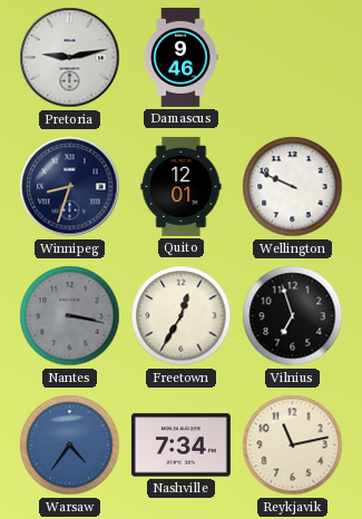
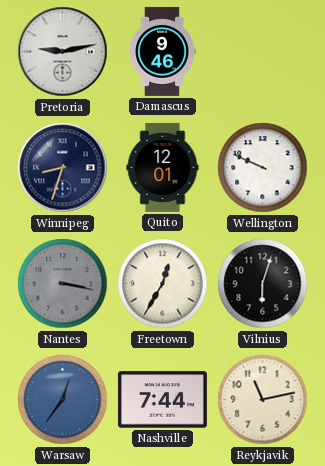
Vilnius: 6:57 -> 6:03
Warsaw: 4:36 -> 12:36
Nashville: 7:34 -> 7:44
